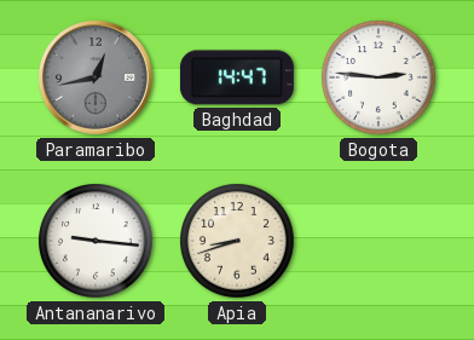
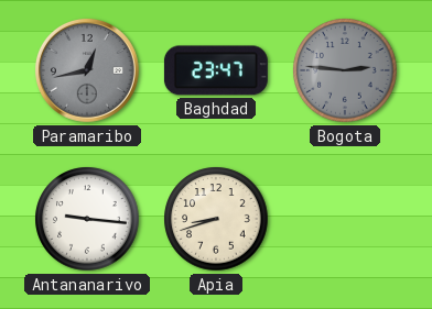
Baghdad: 14:47 -> 23:47
Bogota dial: white -> grey
